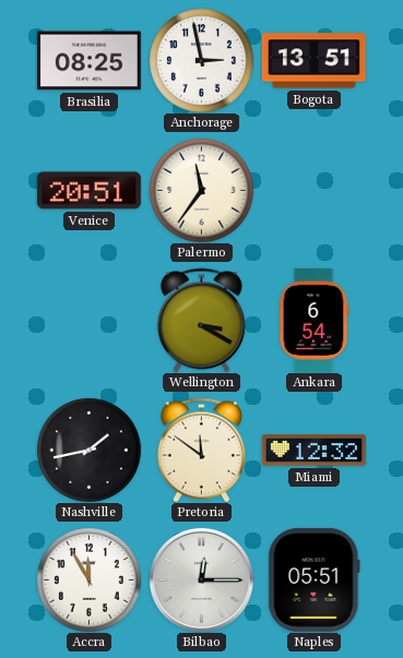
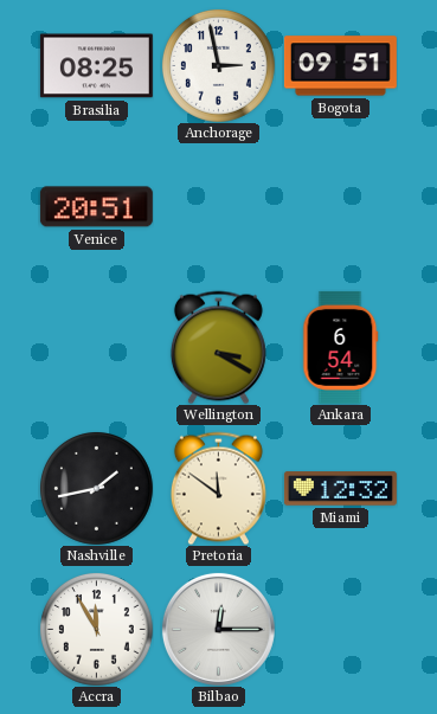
Bogota: 13:51 -> 09:51
Palermo: 11:36 -> none
Naples: 05:51 -> none
